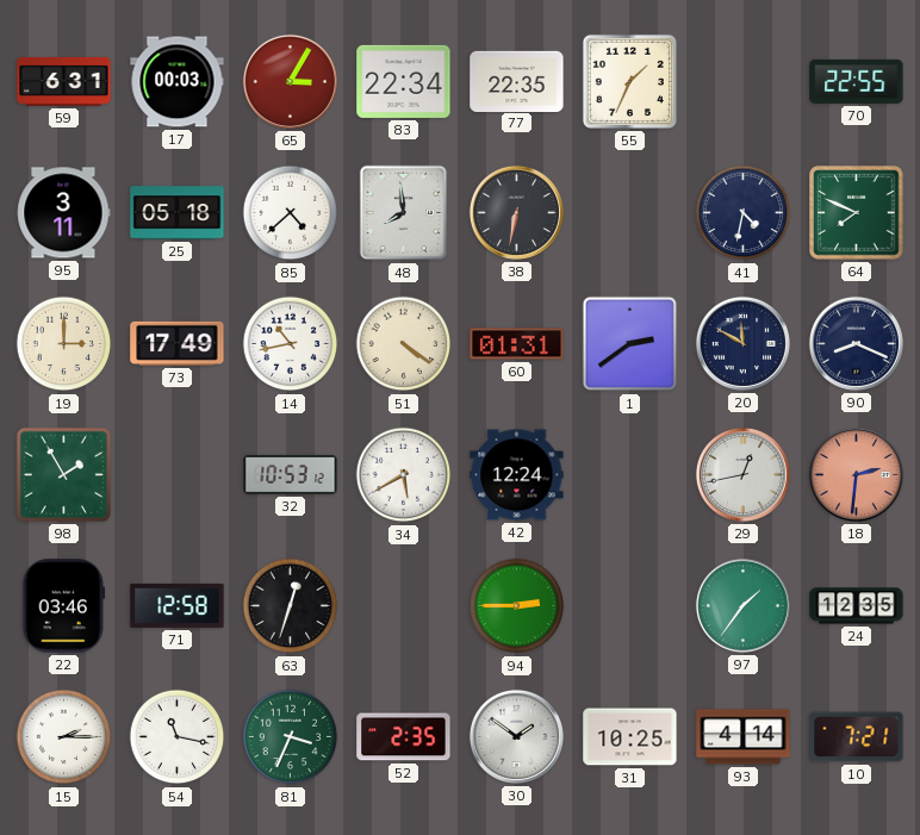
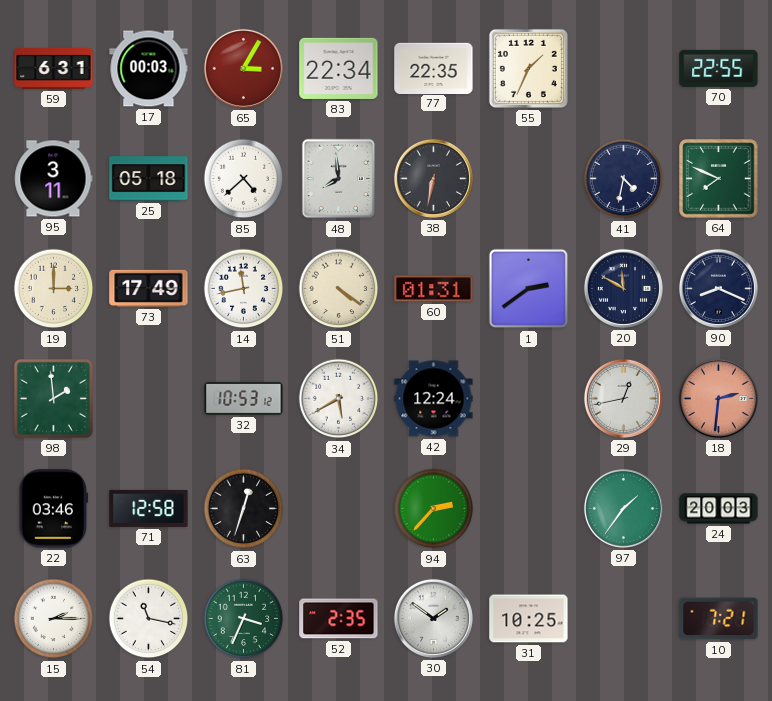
14: 10:43 -> 11:43
98: 1:55 -> 1:59
94: 2:45 -> 2:37
24: 12:35 -> 20:03
93: 4:14 -> none
